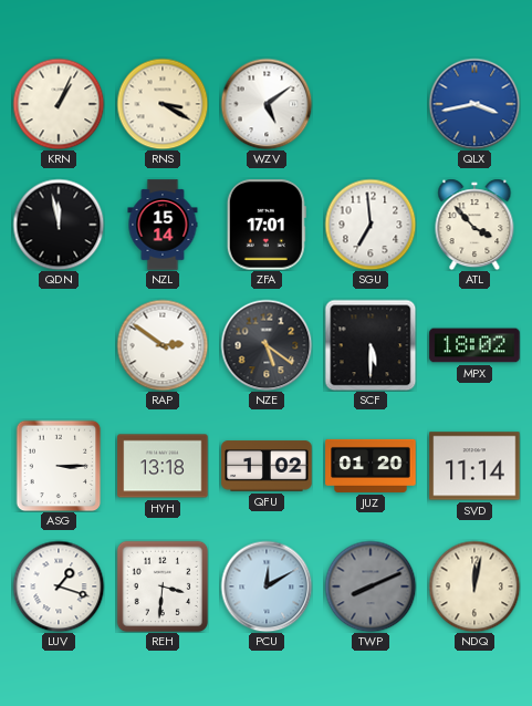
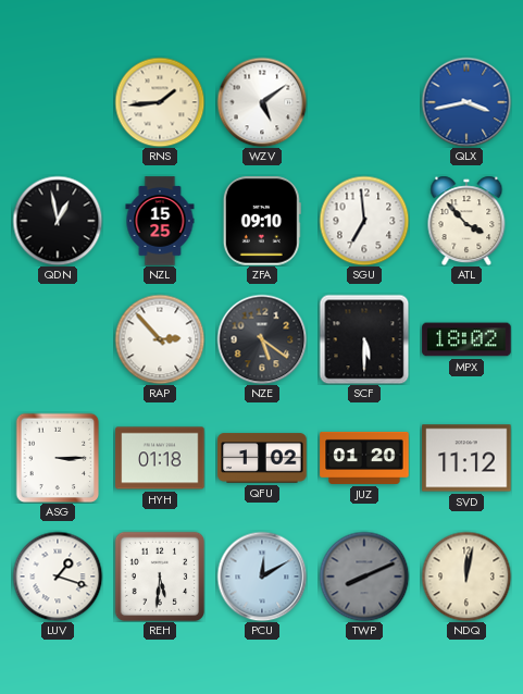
KRN: 1:04 -> none
RNS: 3:20 -> 1:44
QDN: 11:58 -> 12:58
NZL: 15:14 -> 15:25
ZFA: 17:01 -> 09:10
RAP: 2:51 -> 2:53
HYH: 13:18 -> 01:18
SVD: 11:14 -> 11:12
REH: 3:31 -> 5:31
